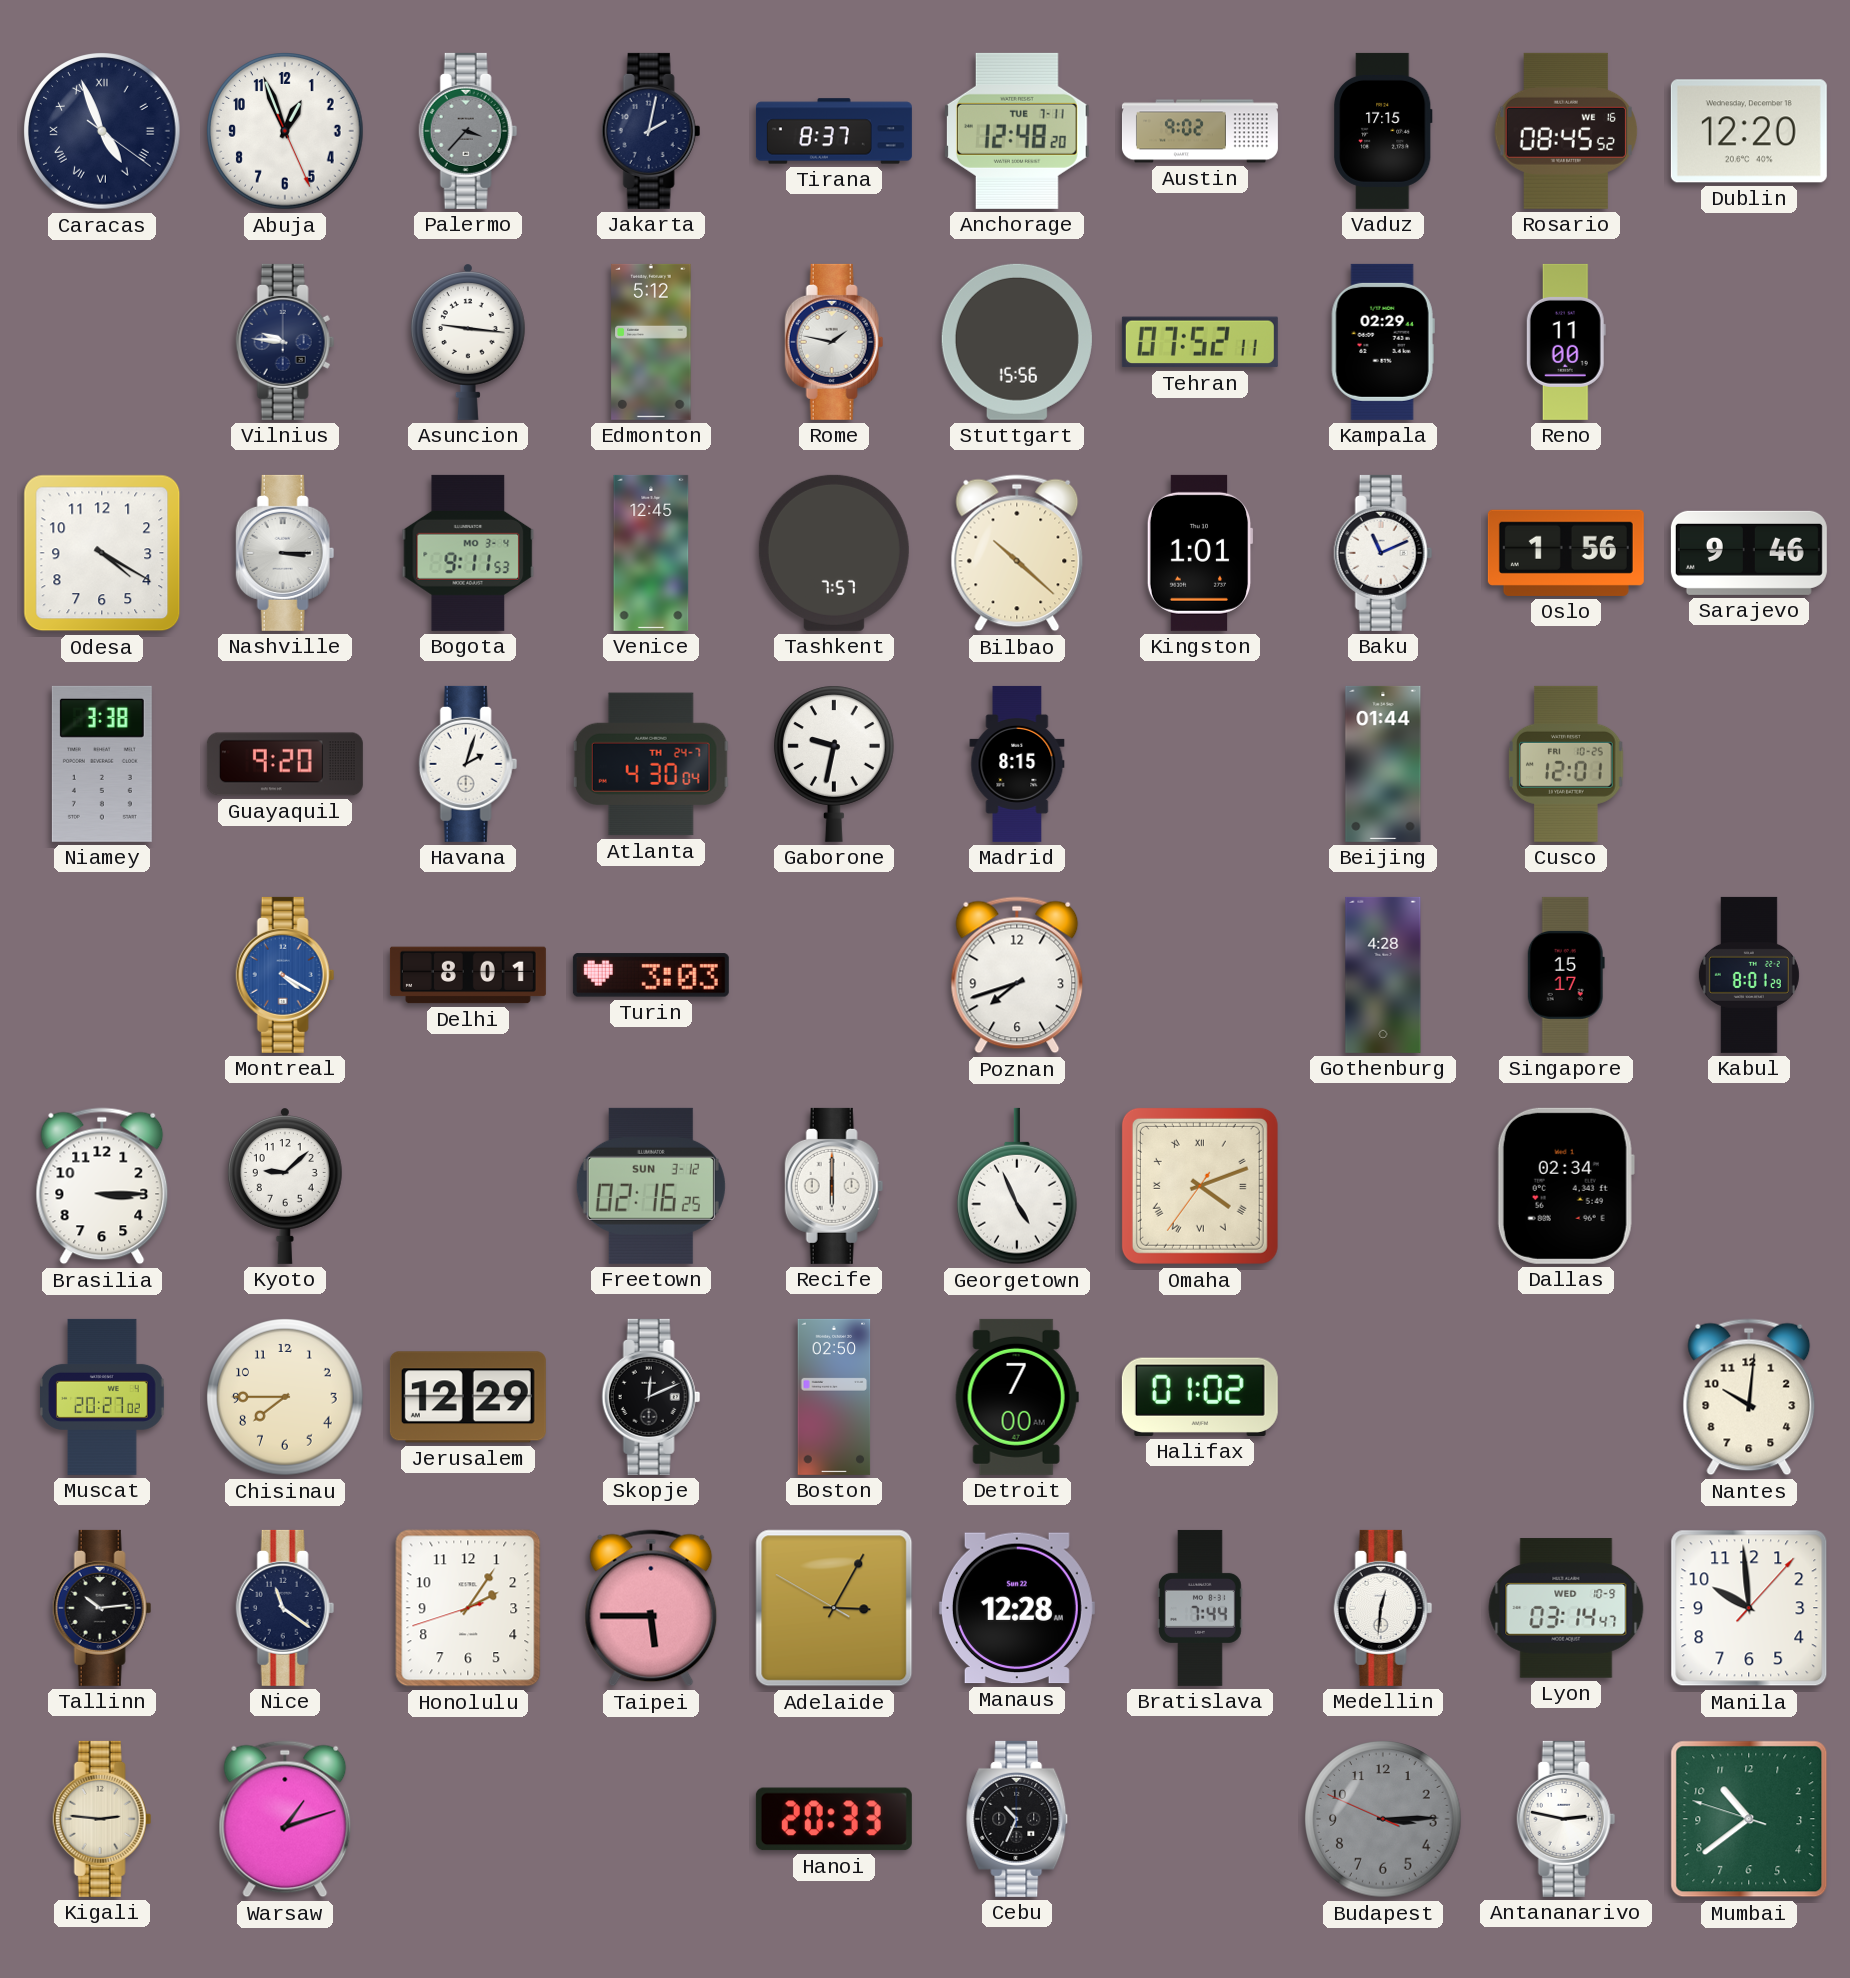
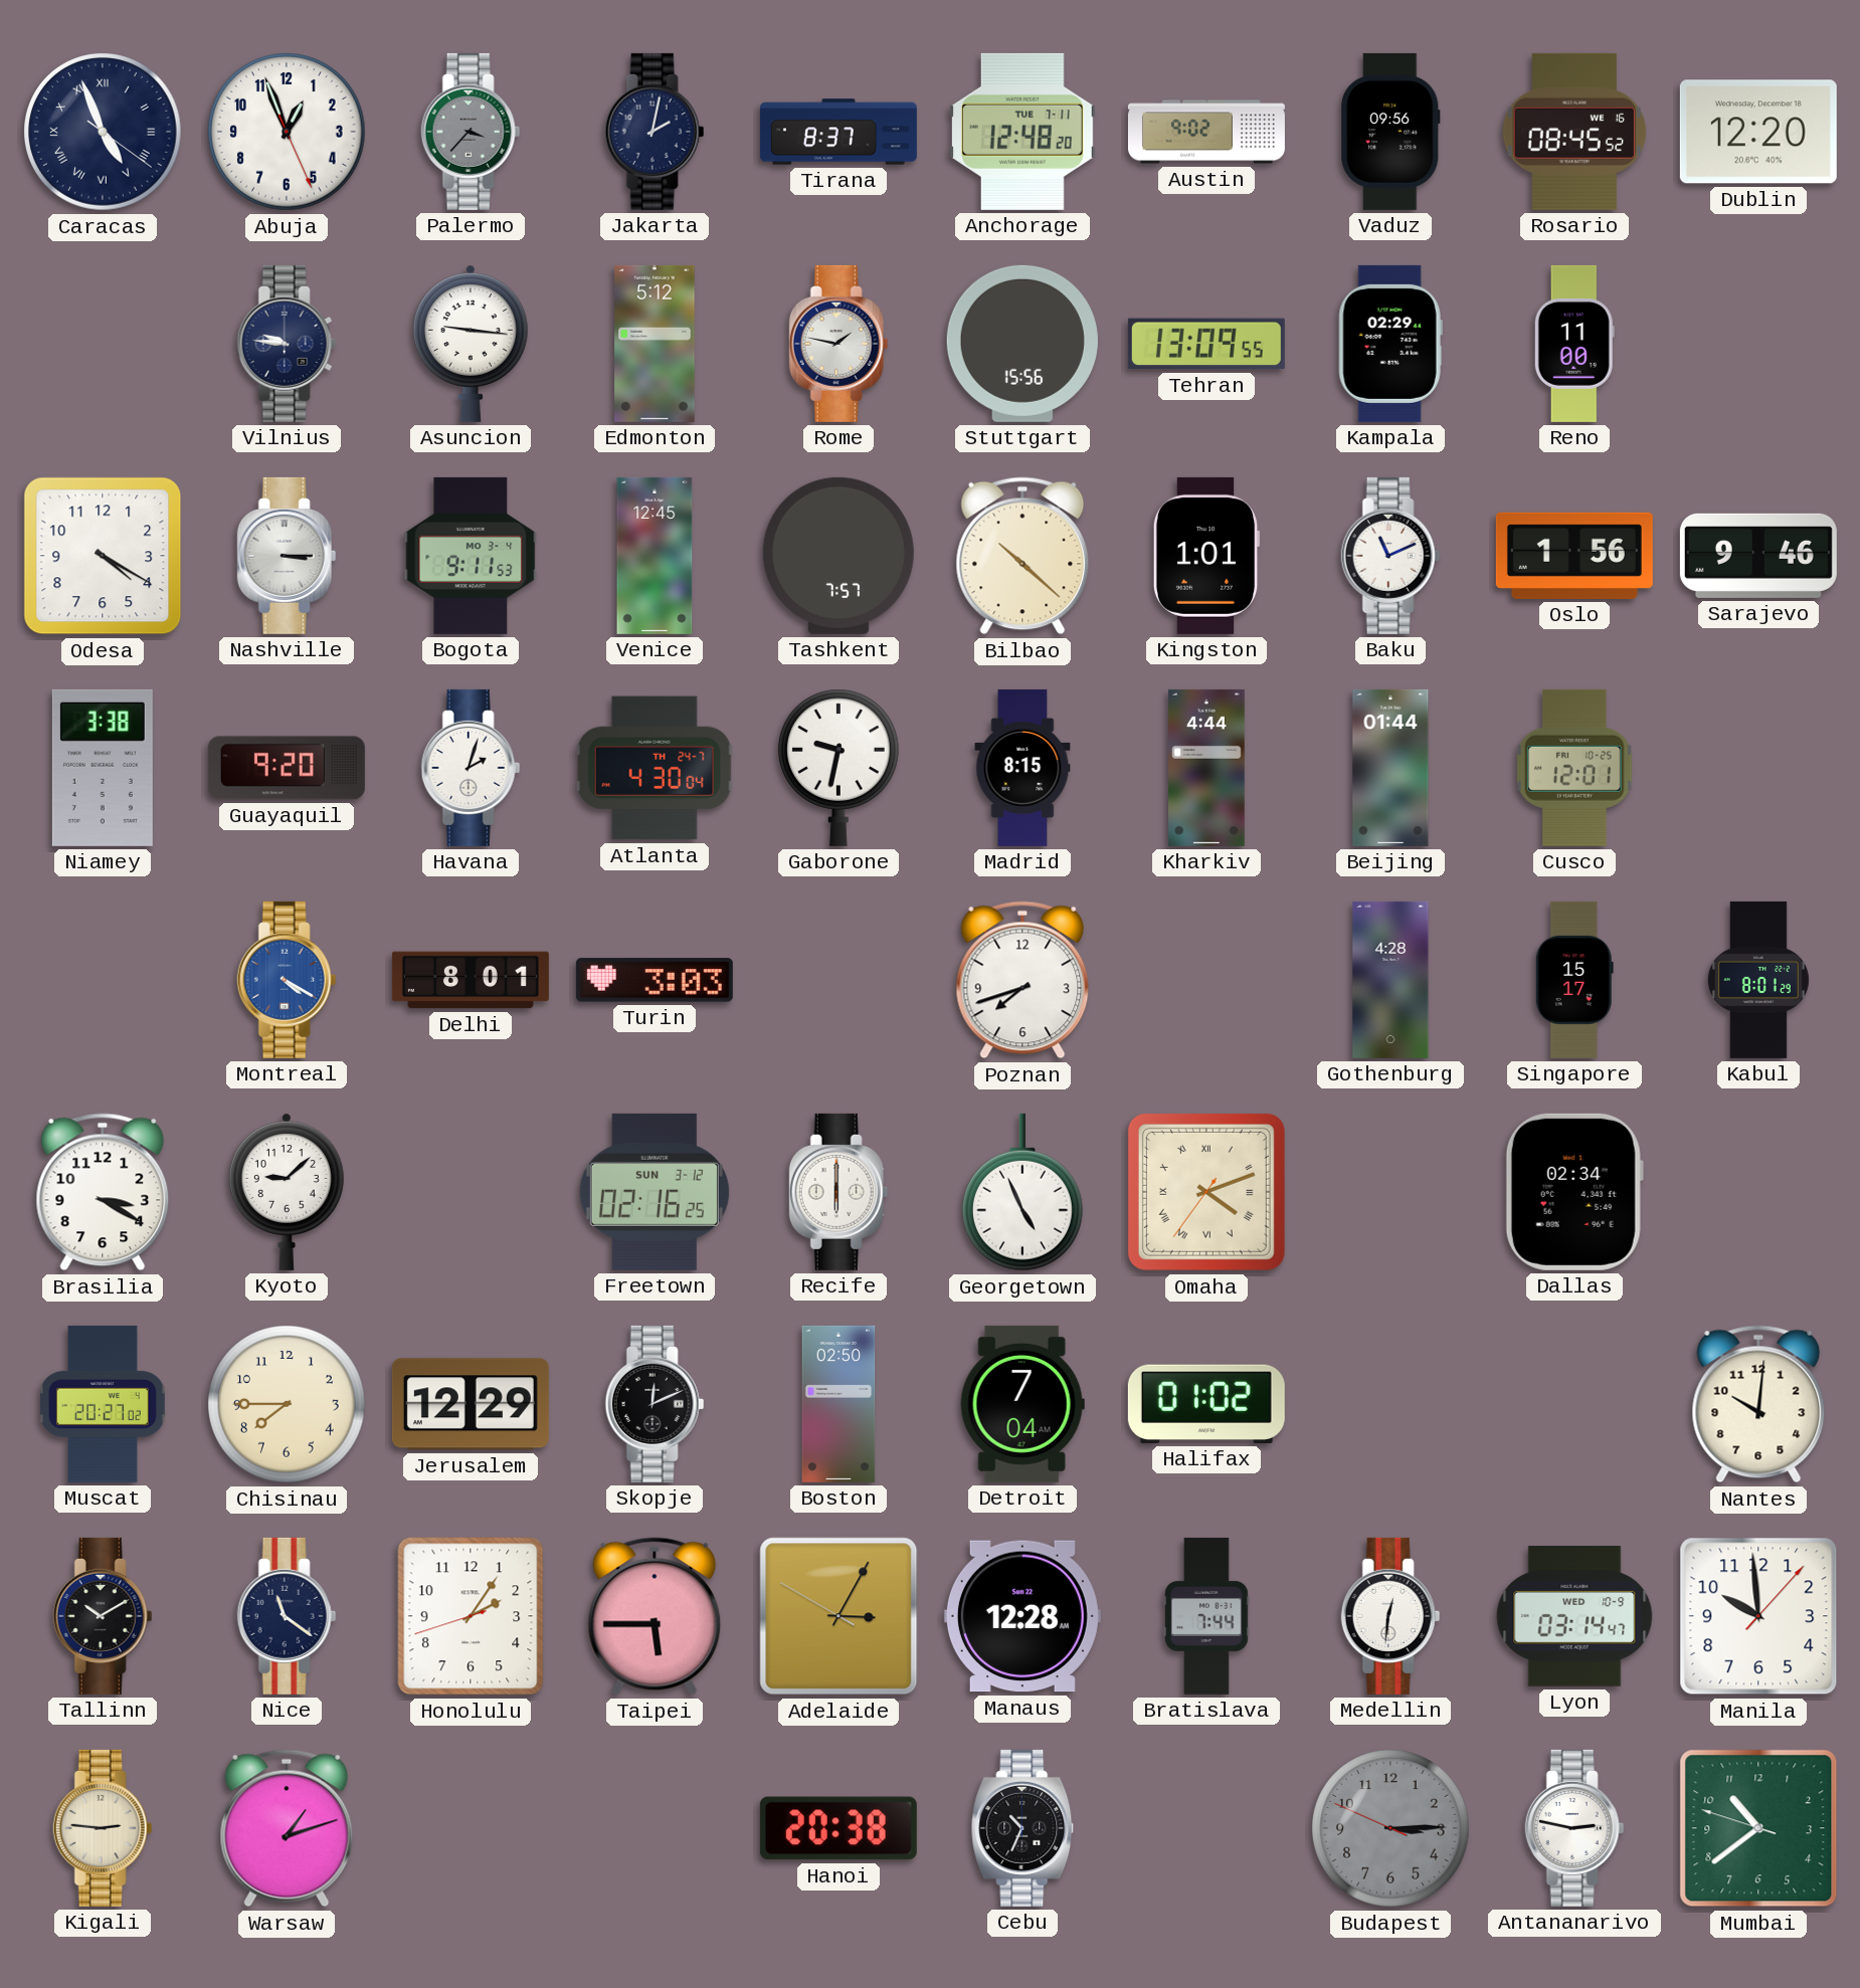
Vaduz: 17:15 -> 09:56
Tehran: 07:52 -> 13:09
Kharkiv: none -> 4:44
Brasilia: 3:15 -> 3:20
Detroit: 7:00 -> 7:04
Tallinn: 10:14 -> 10:10
Hanoi: 20:33 -> 20:38
